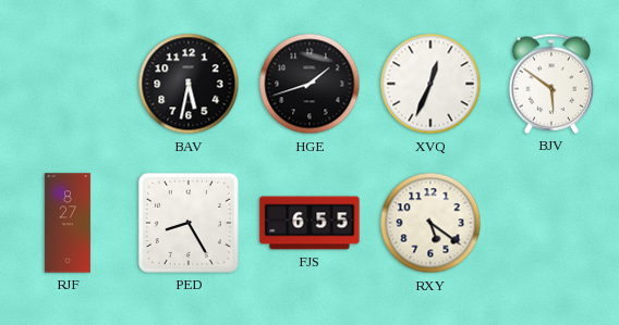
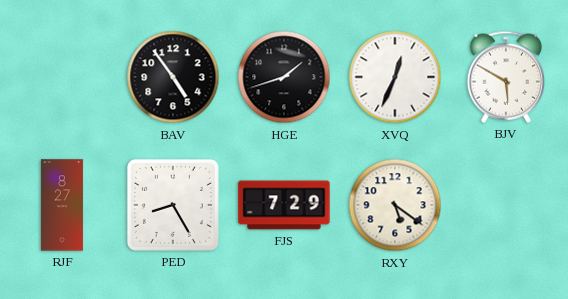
BAV: 5:32 -> 4:54
BJV: 5:51 -> 5:50
FJS: 6:55 -> 7:29
